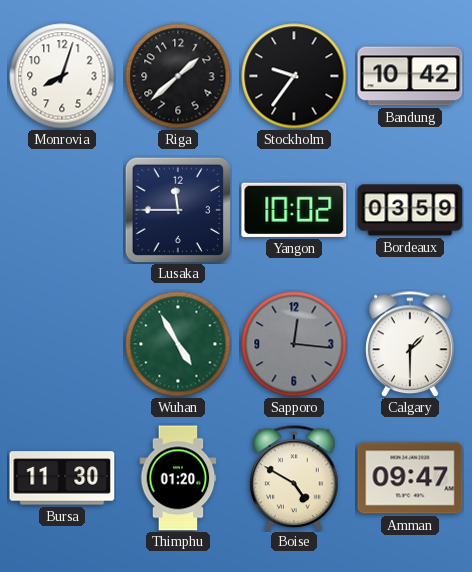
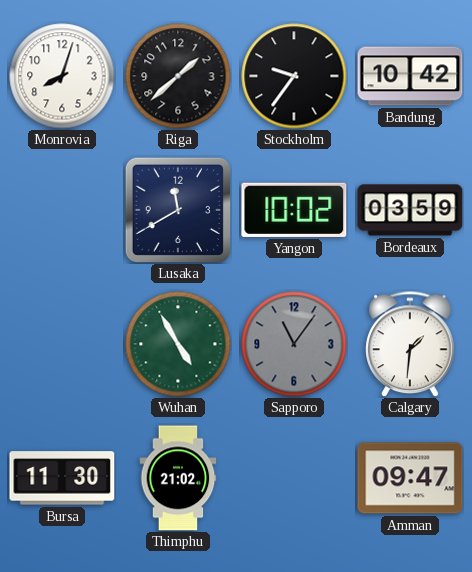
Lusaka: 11:45 -> 11:40
Sapporo: 12:16 -> 11:06
Calgary: 1:30 -> 1:31
Thimphu: 01:20 -> 21:02
Boise: 4:50 -> none
